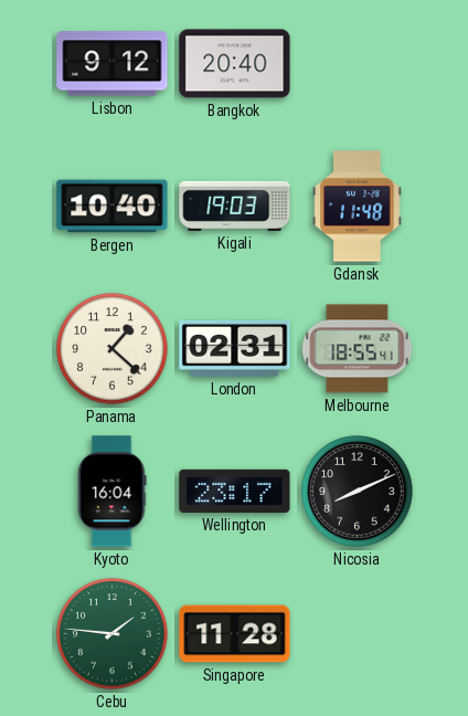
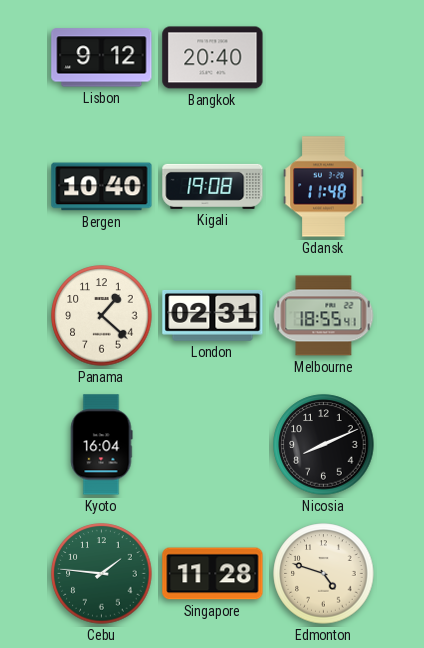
Kigali: 19:03 -> 19:08
Wellington: 23:17 -> none
Edmonton: none -> 4:48
